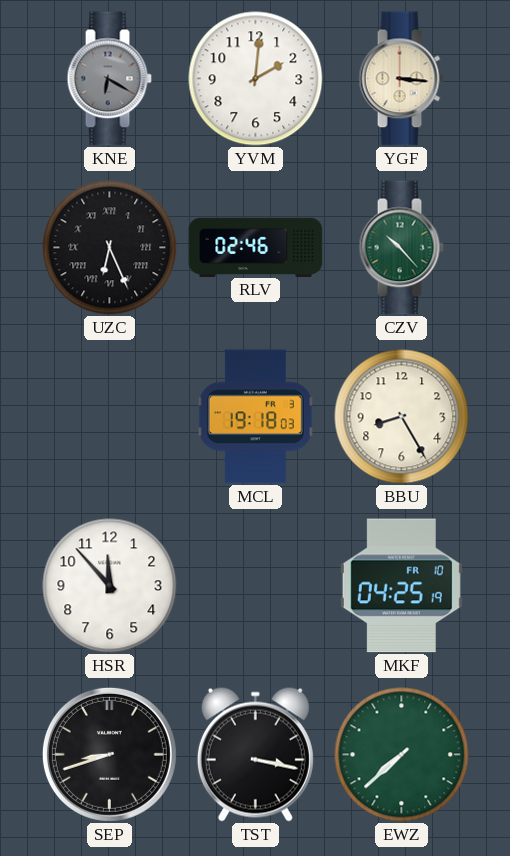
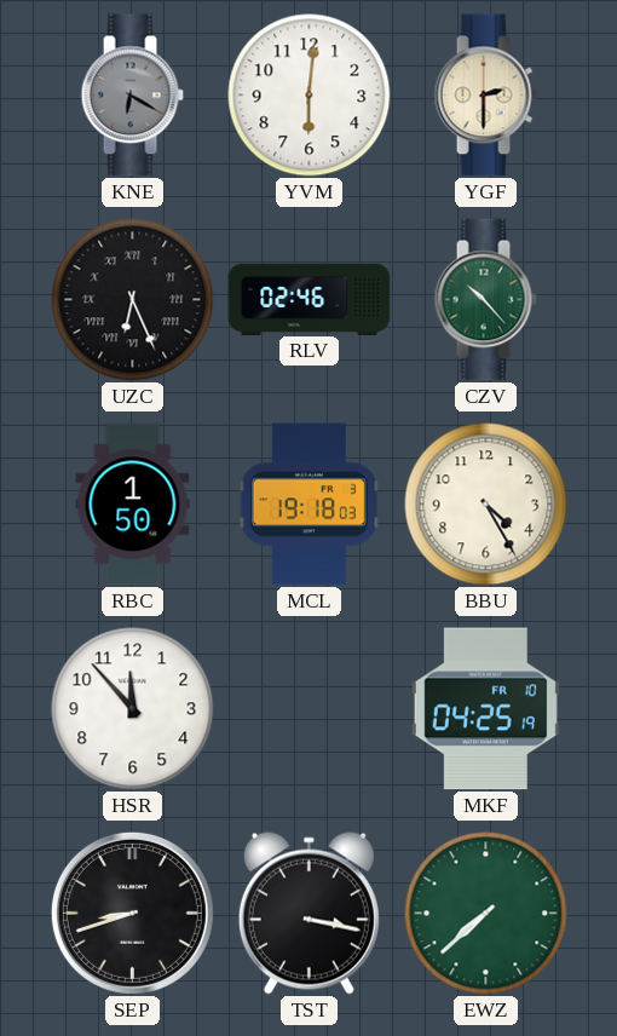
YVM: 2:01 -> 6:01
YGF: 3:16 -> 2:30
RBC: none -> 1:50
BBU: 8:25 -> 4:25
